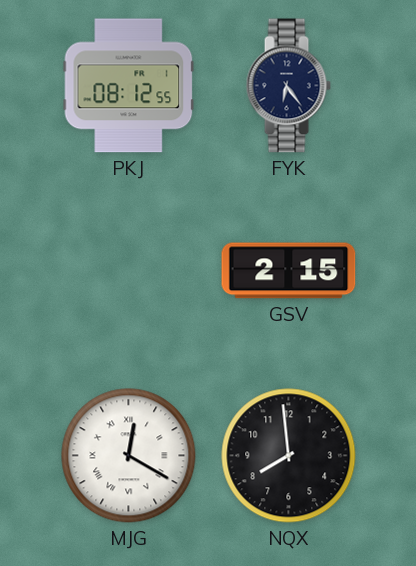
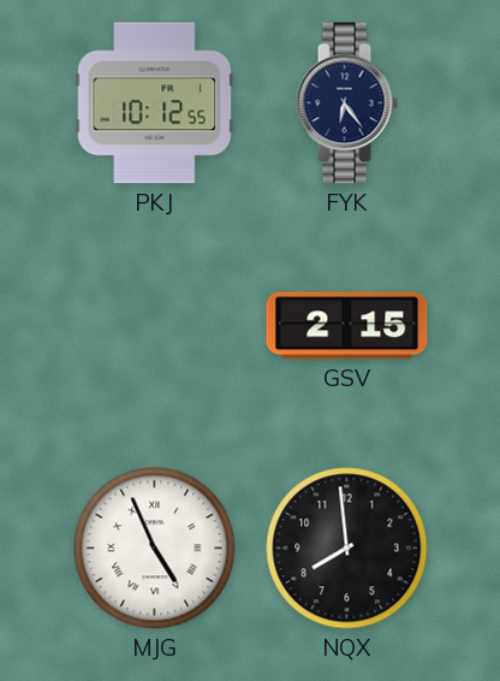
PKJ: 08:12 -> 10:12
MJG: 12:20 -> 4:56
